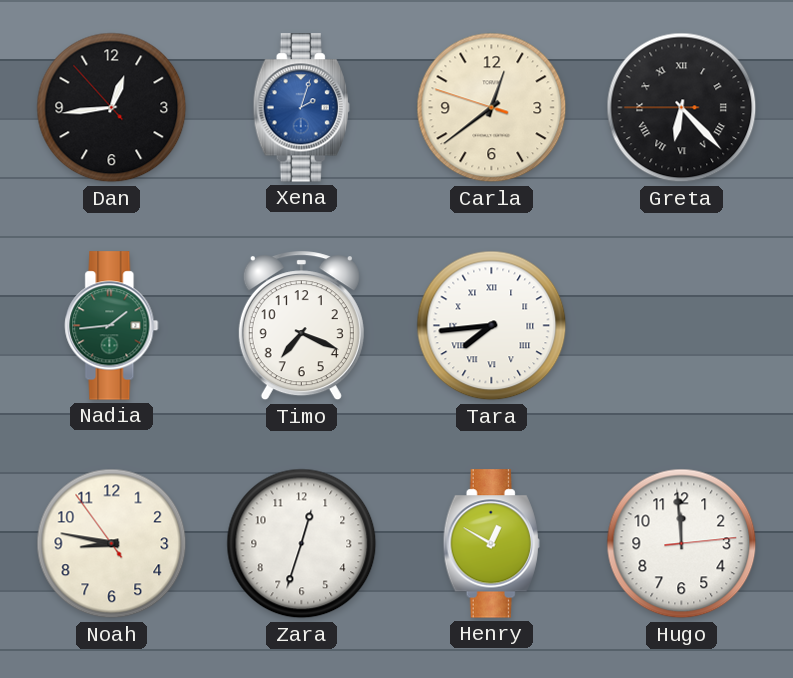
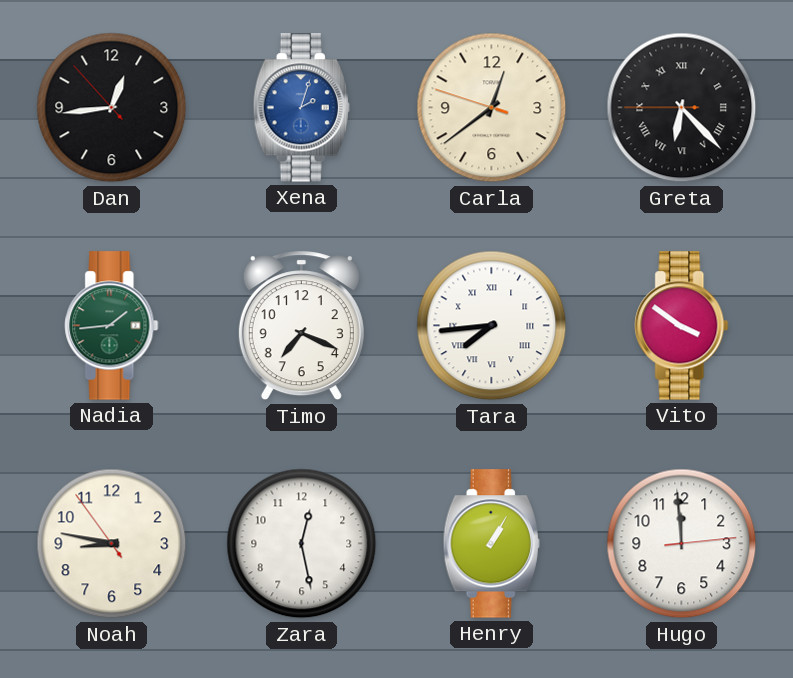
Vito: none -> 3:51
Zara: 12:33 -> 12:28
Henry: 12:50 -> 1:05
